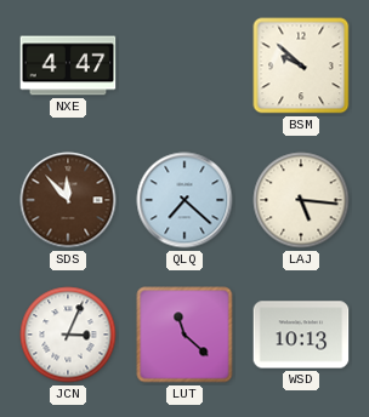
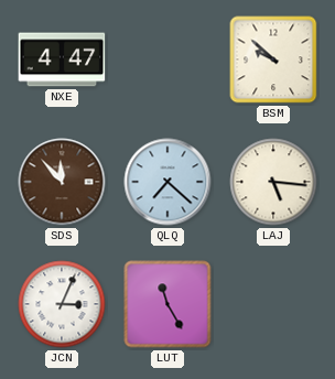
LUT: 11:22 -> 11:25
WSD: 10:13 -> none
